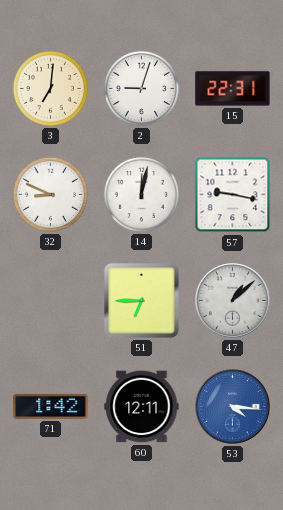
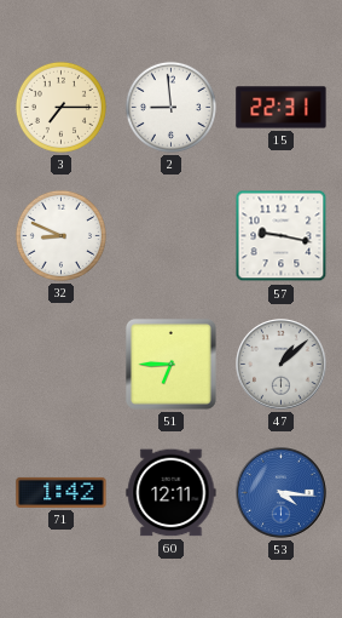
3: 7:01 -> 7:15
2: 9:03 -> 8:59
14: 12:02 -> none
